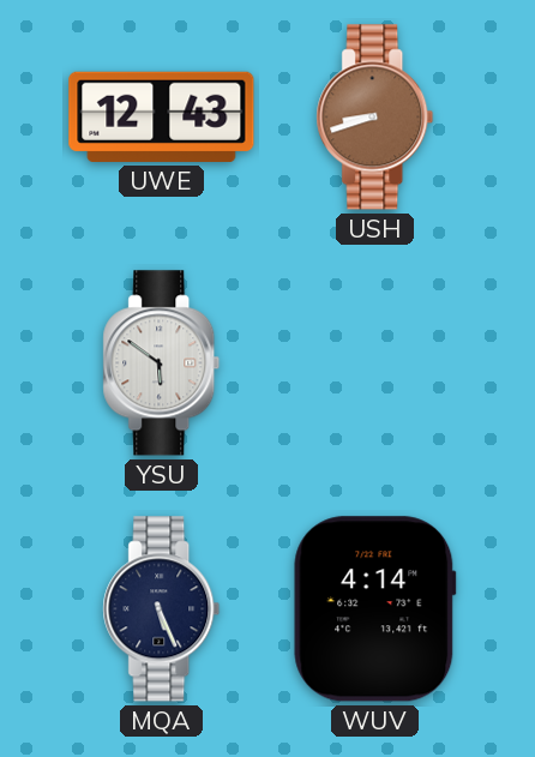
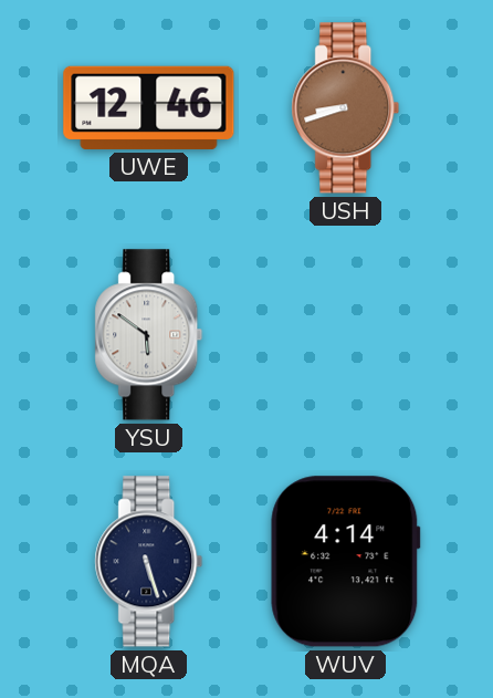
UWE: 12:43 -> 12:46
MQA: 5:26 -> 5:27
